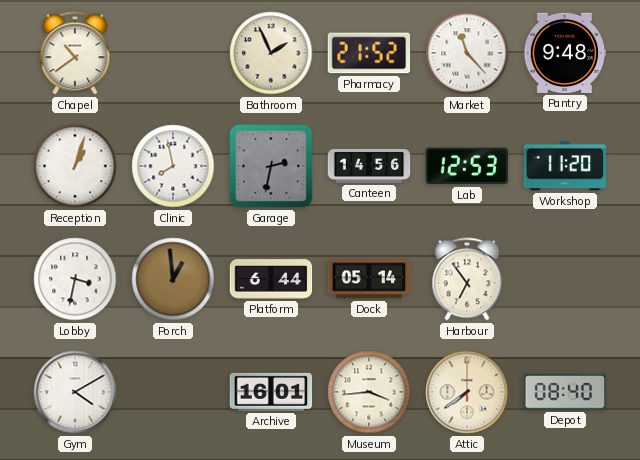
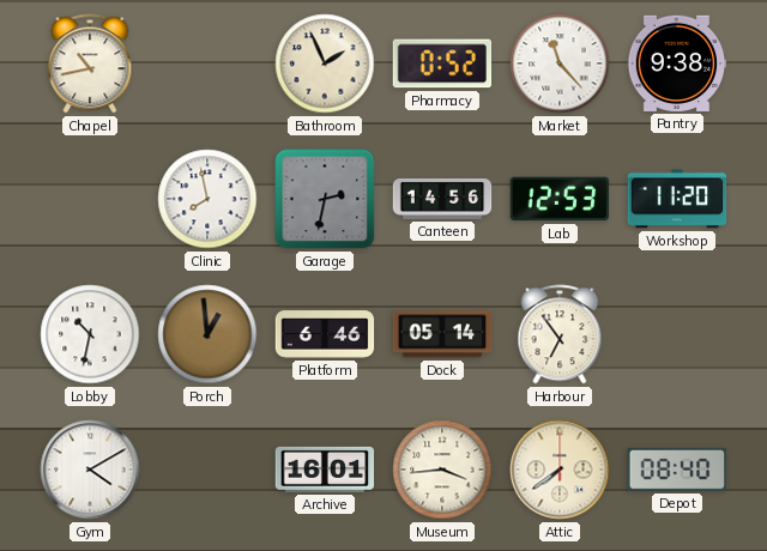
Chapel: 10:39 -> 10:43
Pharmacy: 21:52 -> 0:52
Pantry: 9:48 -> 9:38
Reception: 1:03 -> none
Lobby: 3:32 -> 10:32
Platform: 6:44 -> 6:46
